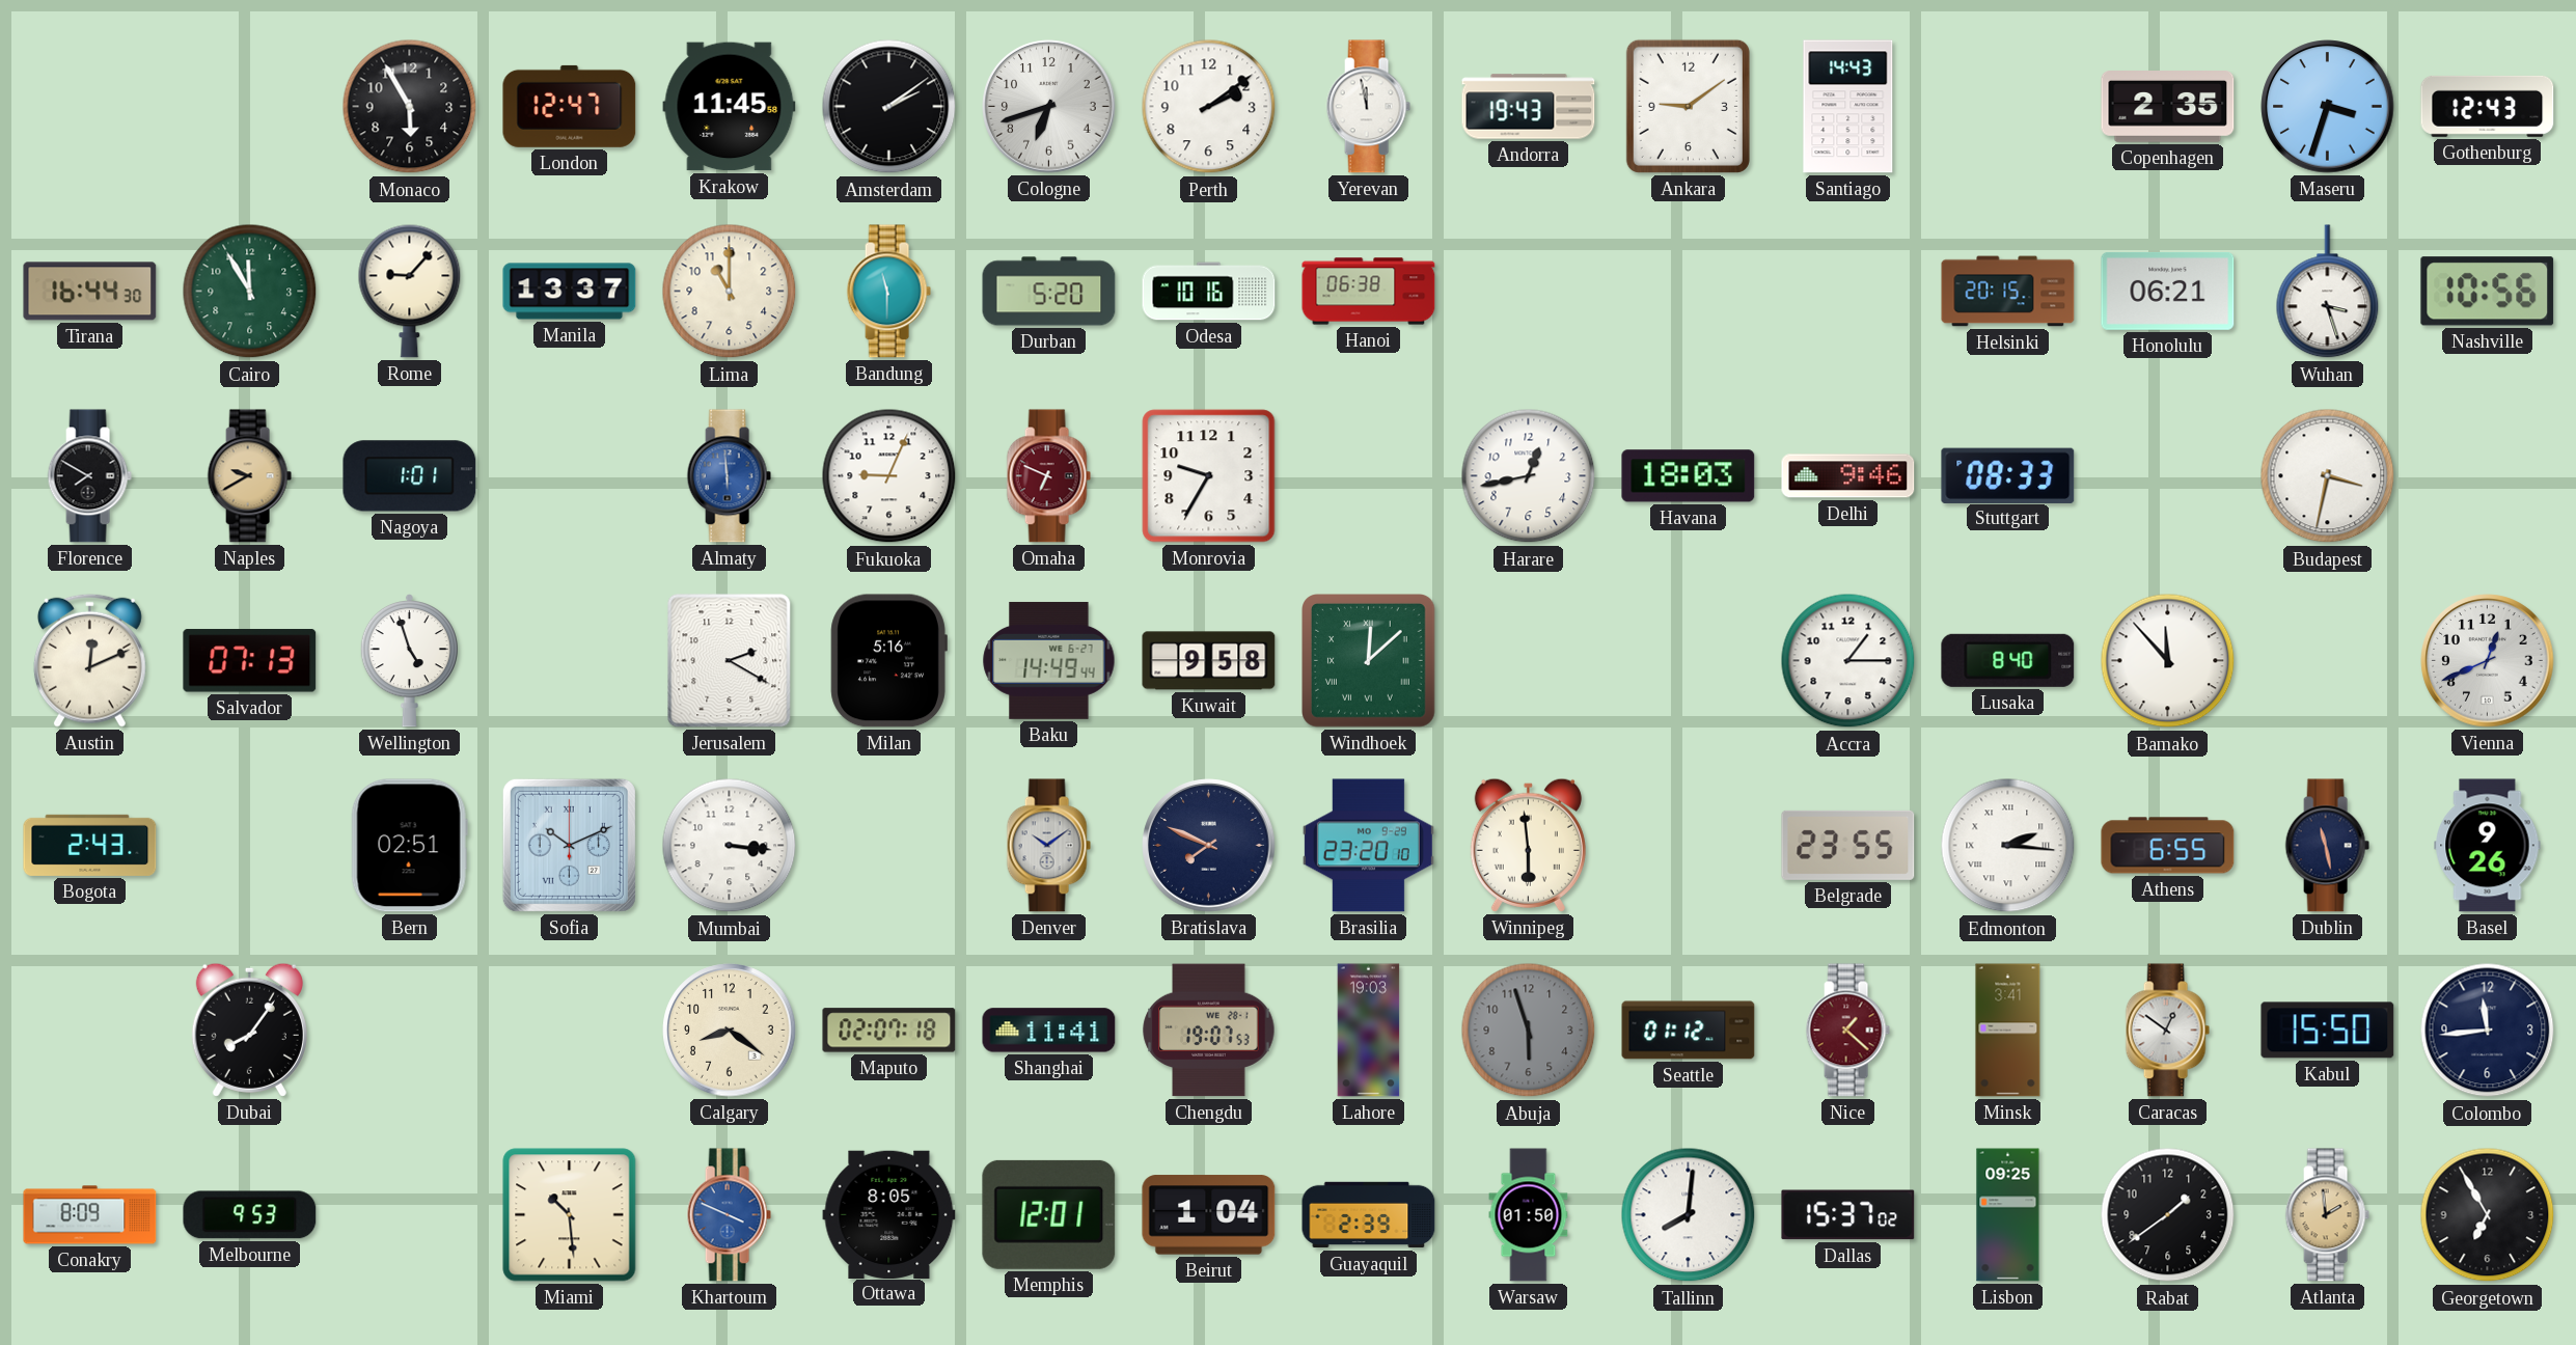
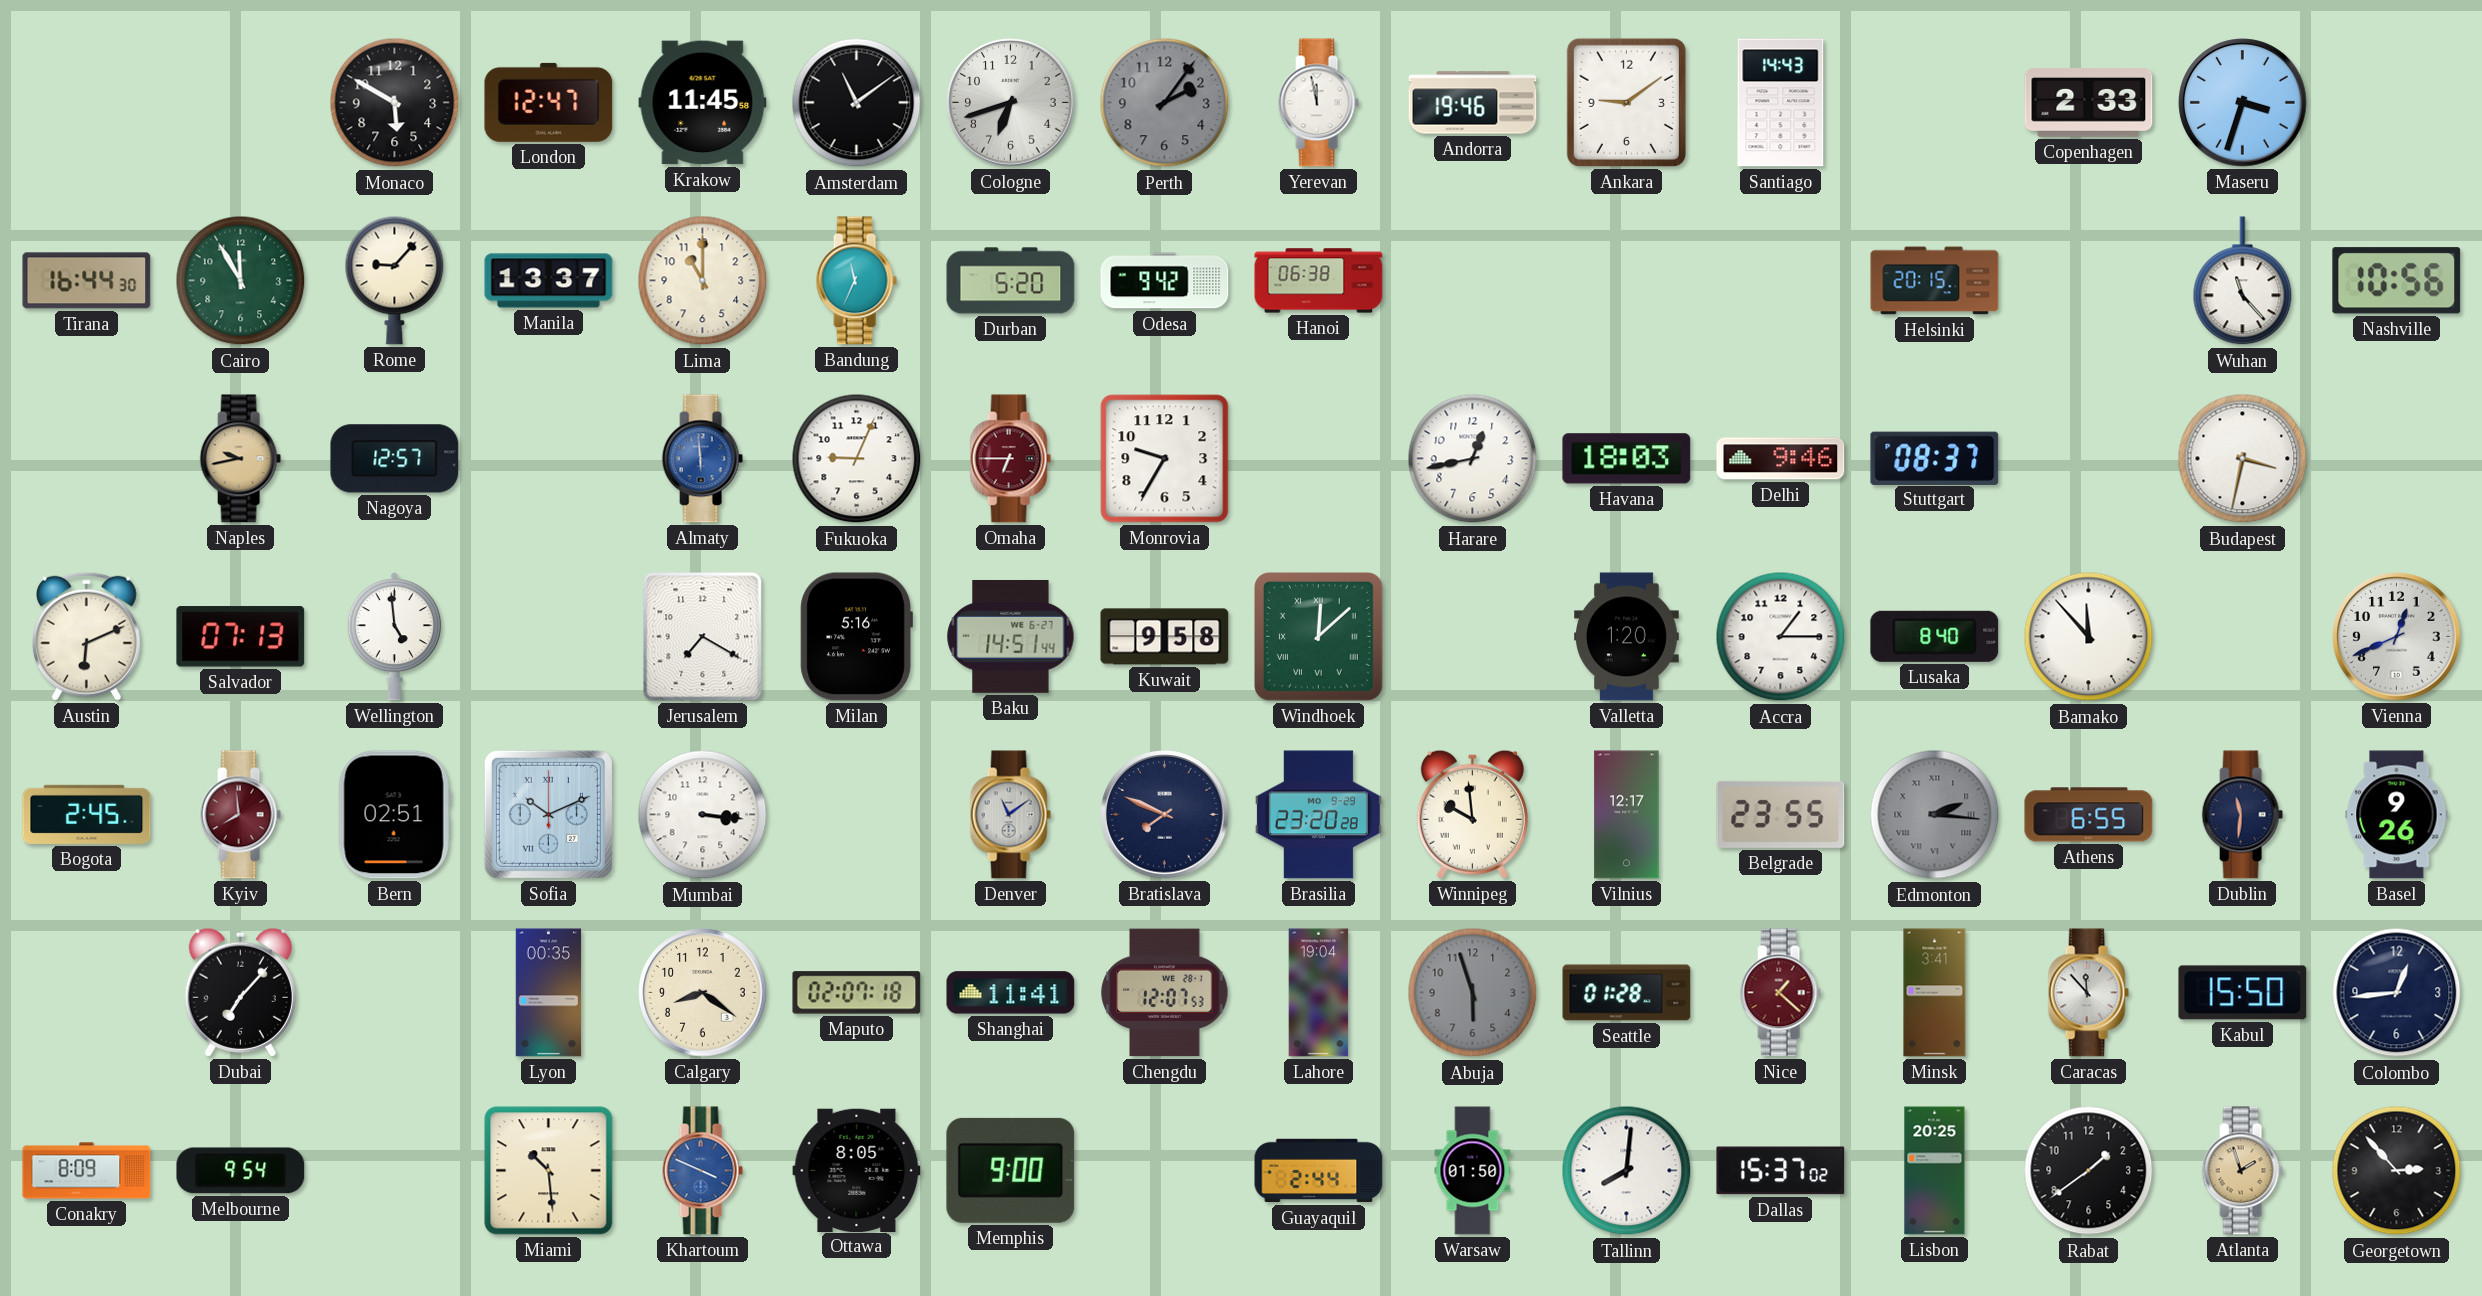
Monaco: 5:55 -> 5:50
Amsterdam: 2:09 -> 11:09
Perth: 2:09 -> 2:06
Perth dial: white -> grey
Andorra: 19:43 -> 19:46
Copenhagen: 2:35 -> 2:33
Gothenburg: 12:43 -> none
Bandung: 11:30 -> 11:34
Odesa: 10:16 -> 9:42
Honolulu: 06:21 -> none
Wuhan: 3:27 -> 11:23
Florence: 7:50 -> none
Naples: 9:40 -> 9:43
Nagoya: 1:01 -> 12:57
Omaha: 6:49 -> 6:45
Stuttgart: 08:33 -> 08:37
Austin: 12:11 -> 6:11
Wellington: 4:57 -> 4:59
Jerusalem: 2:20 -> 7:20
Baku: 14:49 -> 14:51
Valletta: none -> 1:20
Bogota: 2:43 -> 2:45
Kyiv: none -> 7:59
Denver: 10:09 -> 11:09
Brasilia: 23:20:10 -> 23:20:28
Winnipeg: 5:59 -> 9:59
Vilnius: none -> 12:17
Edmonton dial: white -> grey
Dublin: 11:28 -> 11:31
Dubai: 8:06 -> 7:07
Lyon: none -> 00:35
Chengdu: 19:07 -> 12:07
Lahore: 19:03 -> 19:04
Seattle: 01:12 -> 01:28
Caracas: 12:51 -> 11:53
Colombo: 11:44 -> 12:44
Melbourne: 9:53 -> 9:54
Memphis: 12:01 -> 9:00
Beirut: 1:04 -> none
Guayaquil: 2:39 -> 2:44
Lisbon: 09:25 -> 20:25
Atlanta: 1:59 -> 1:57
Georgetown: 6:55 -> 2:53
